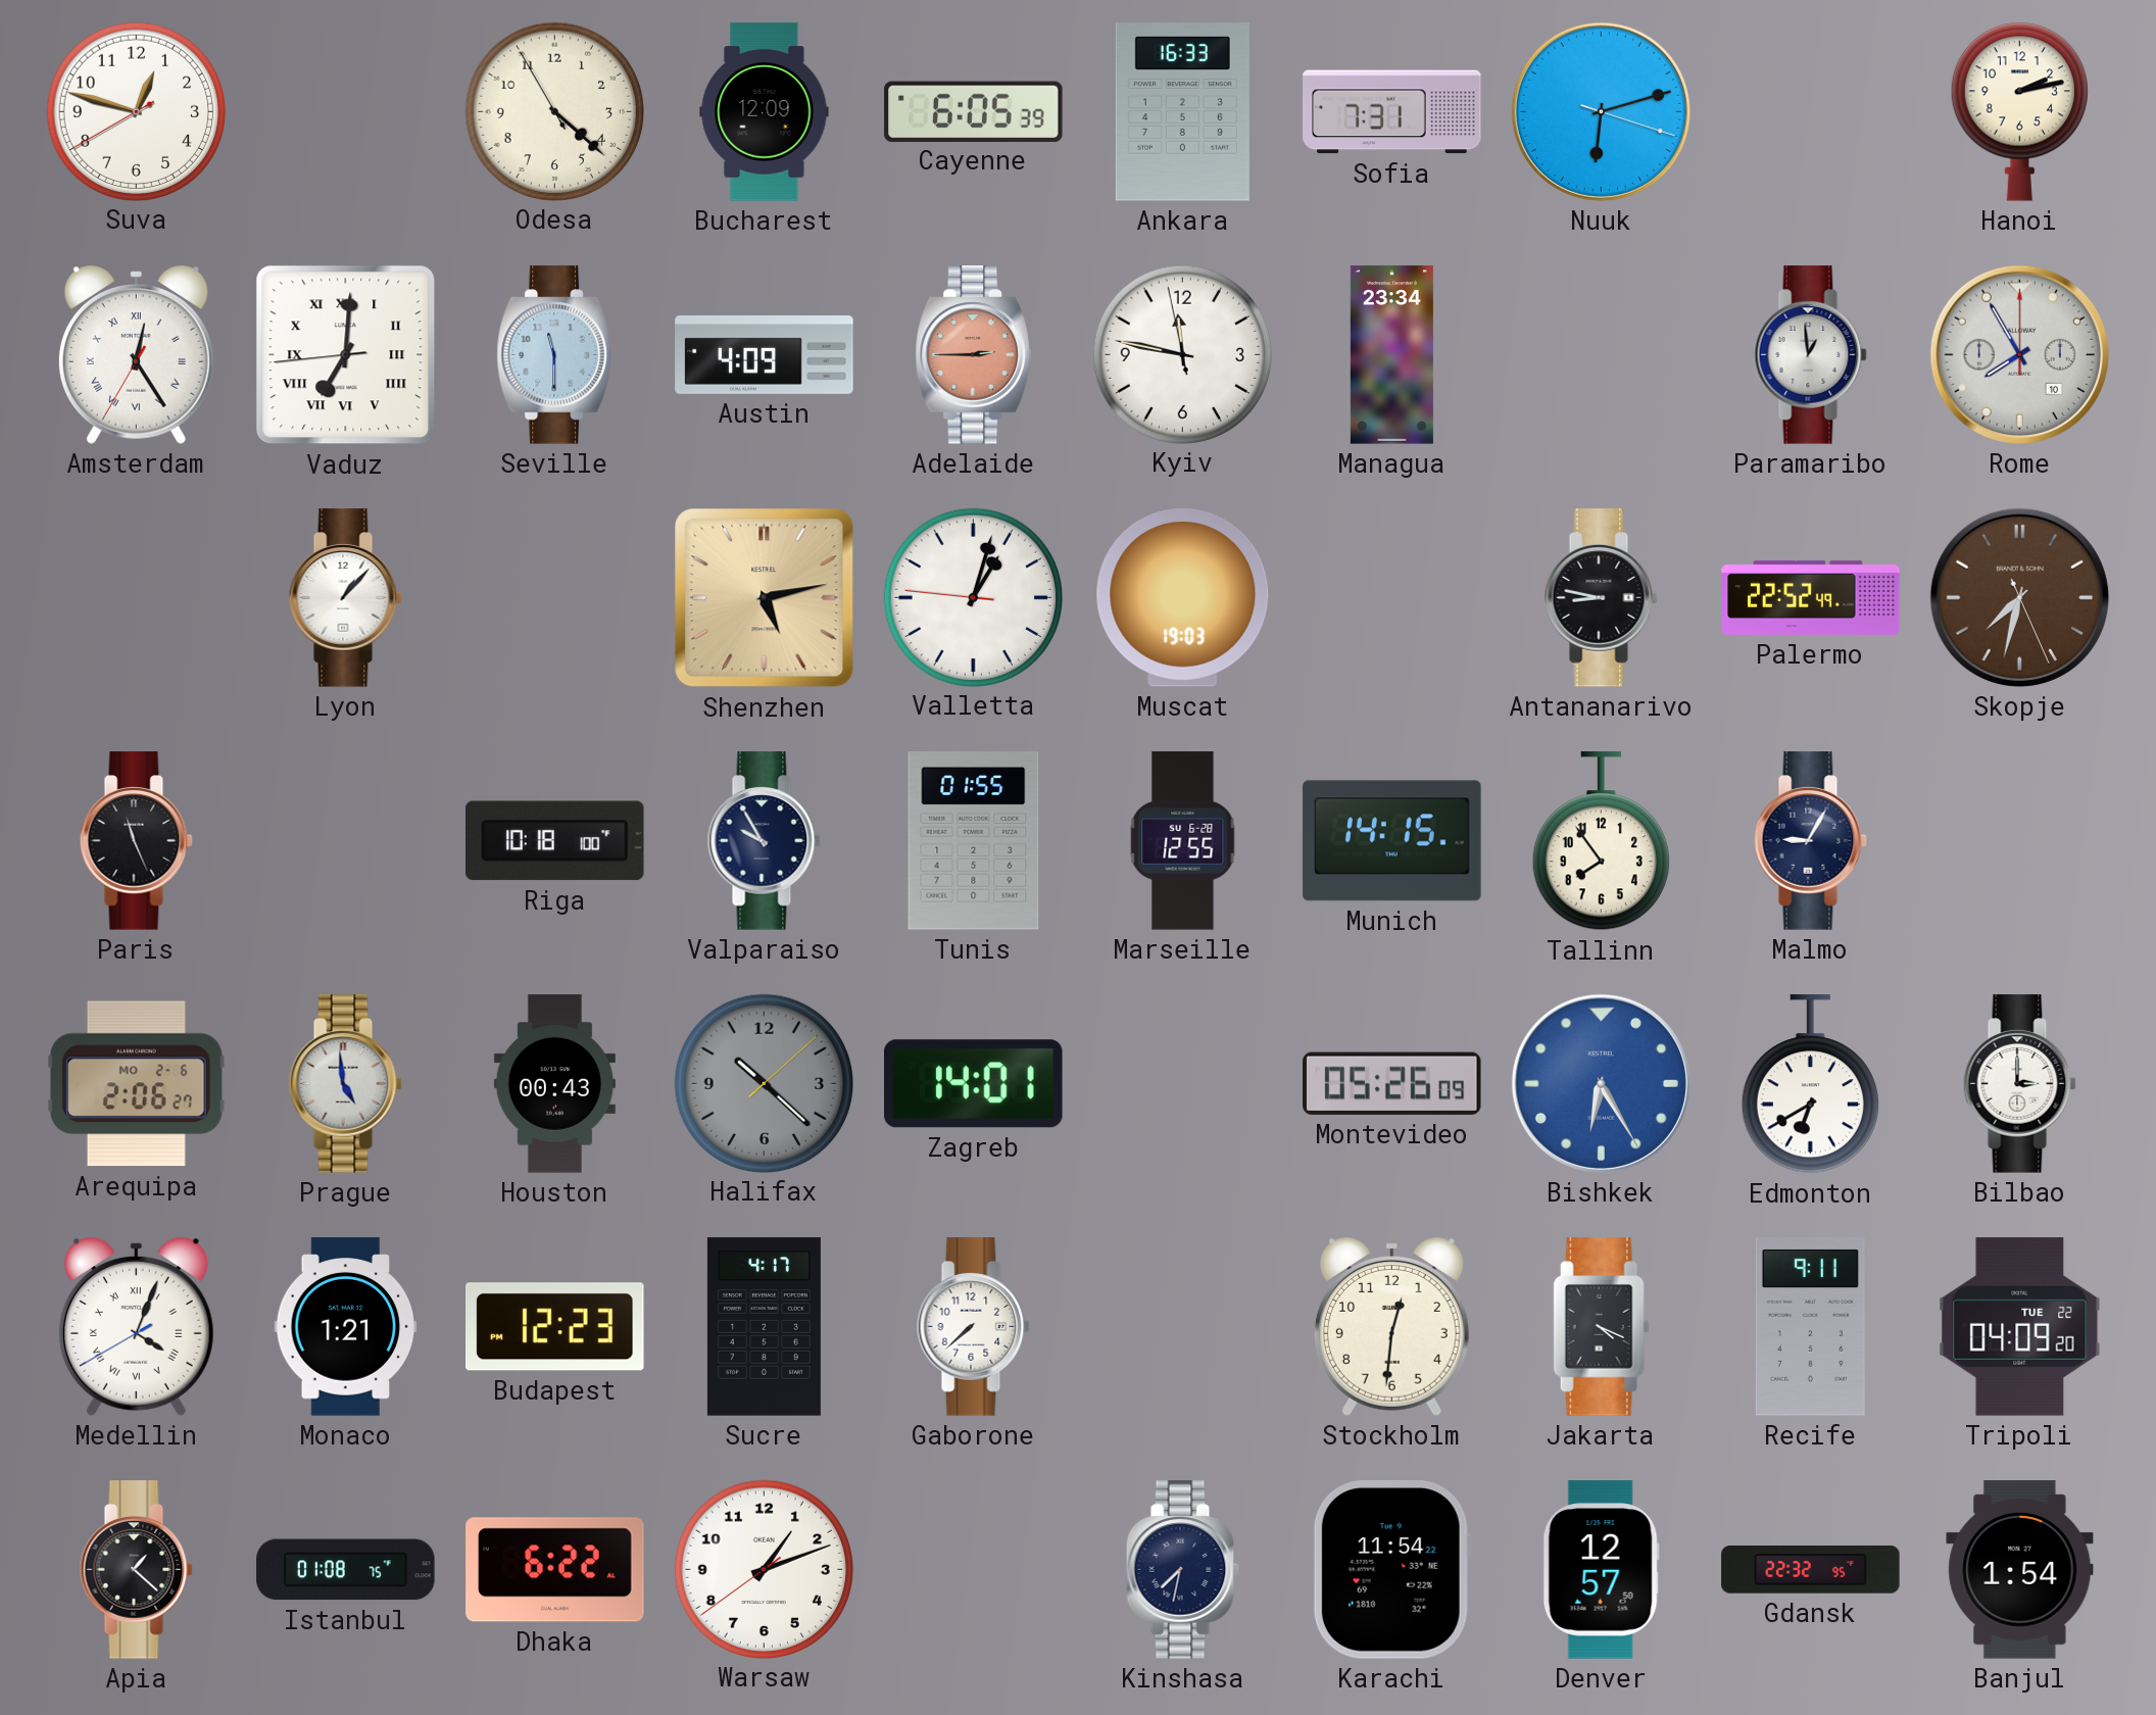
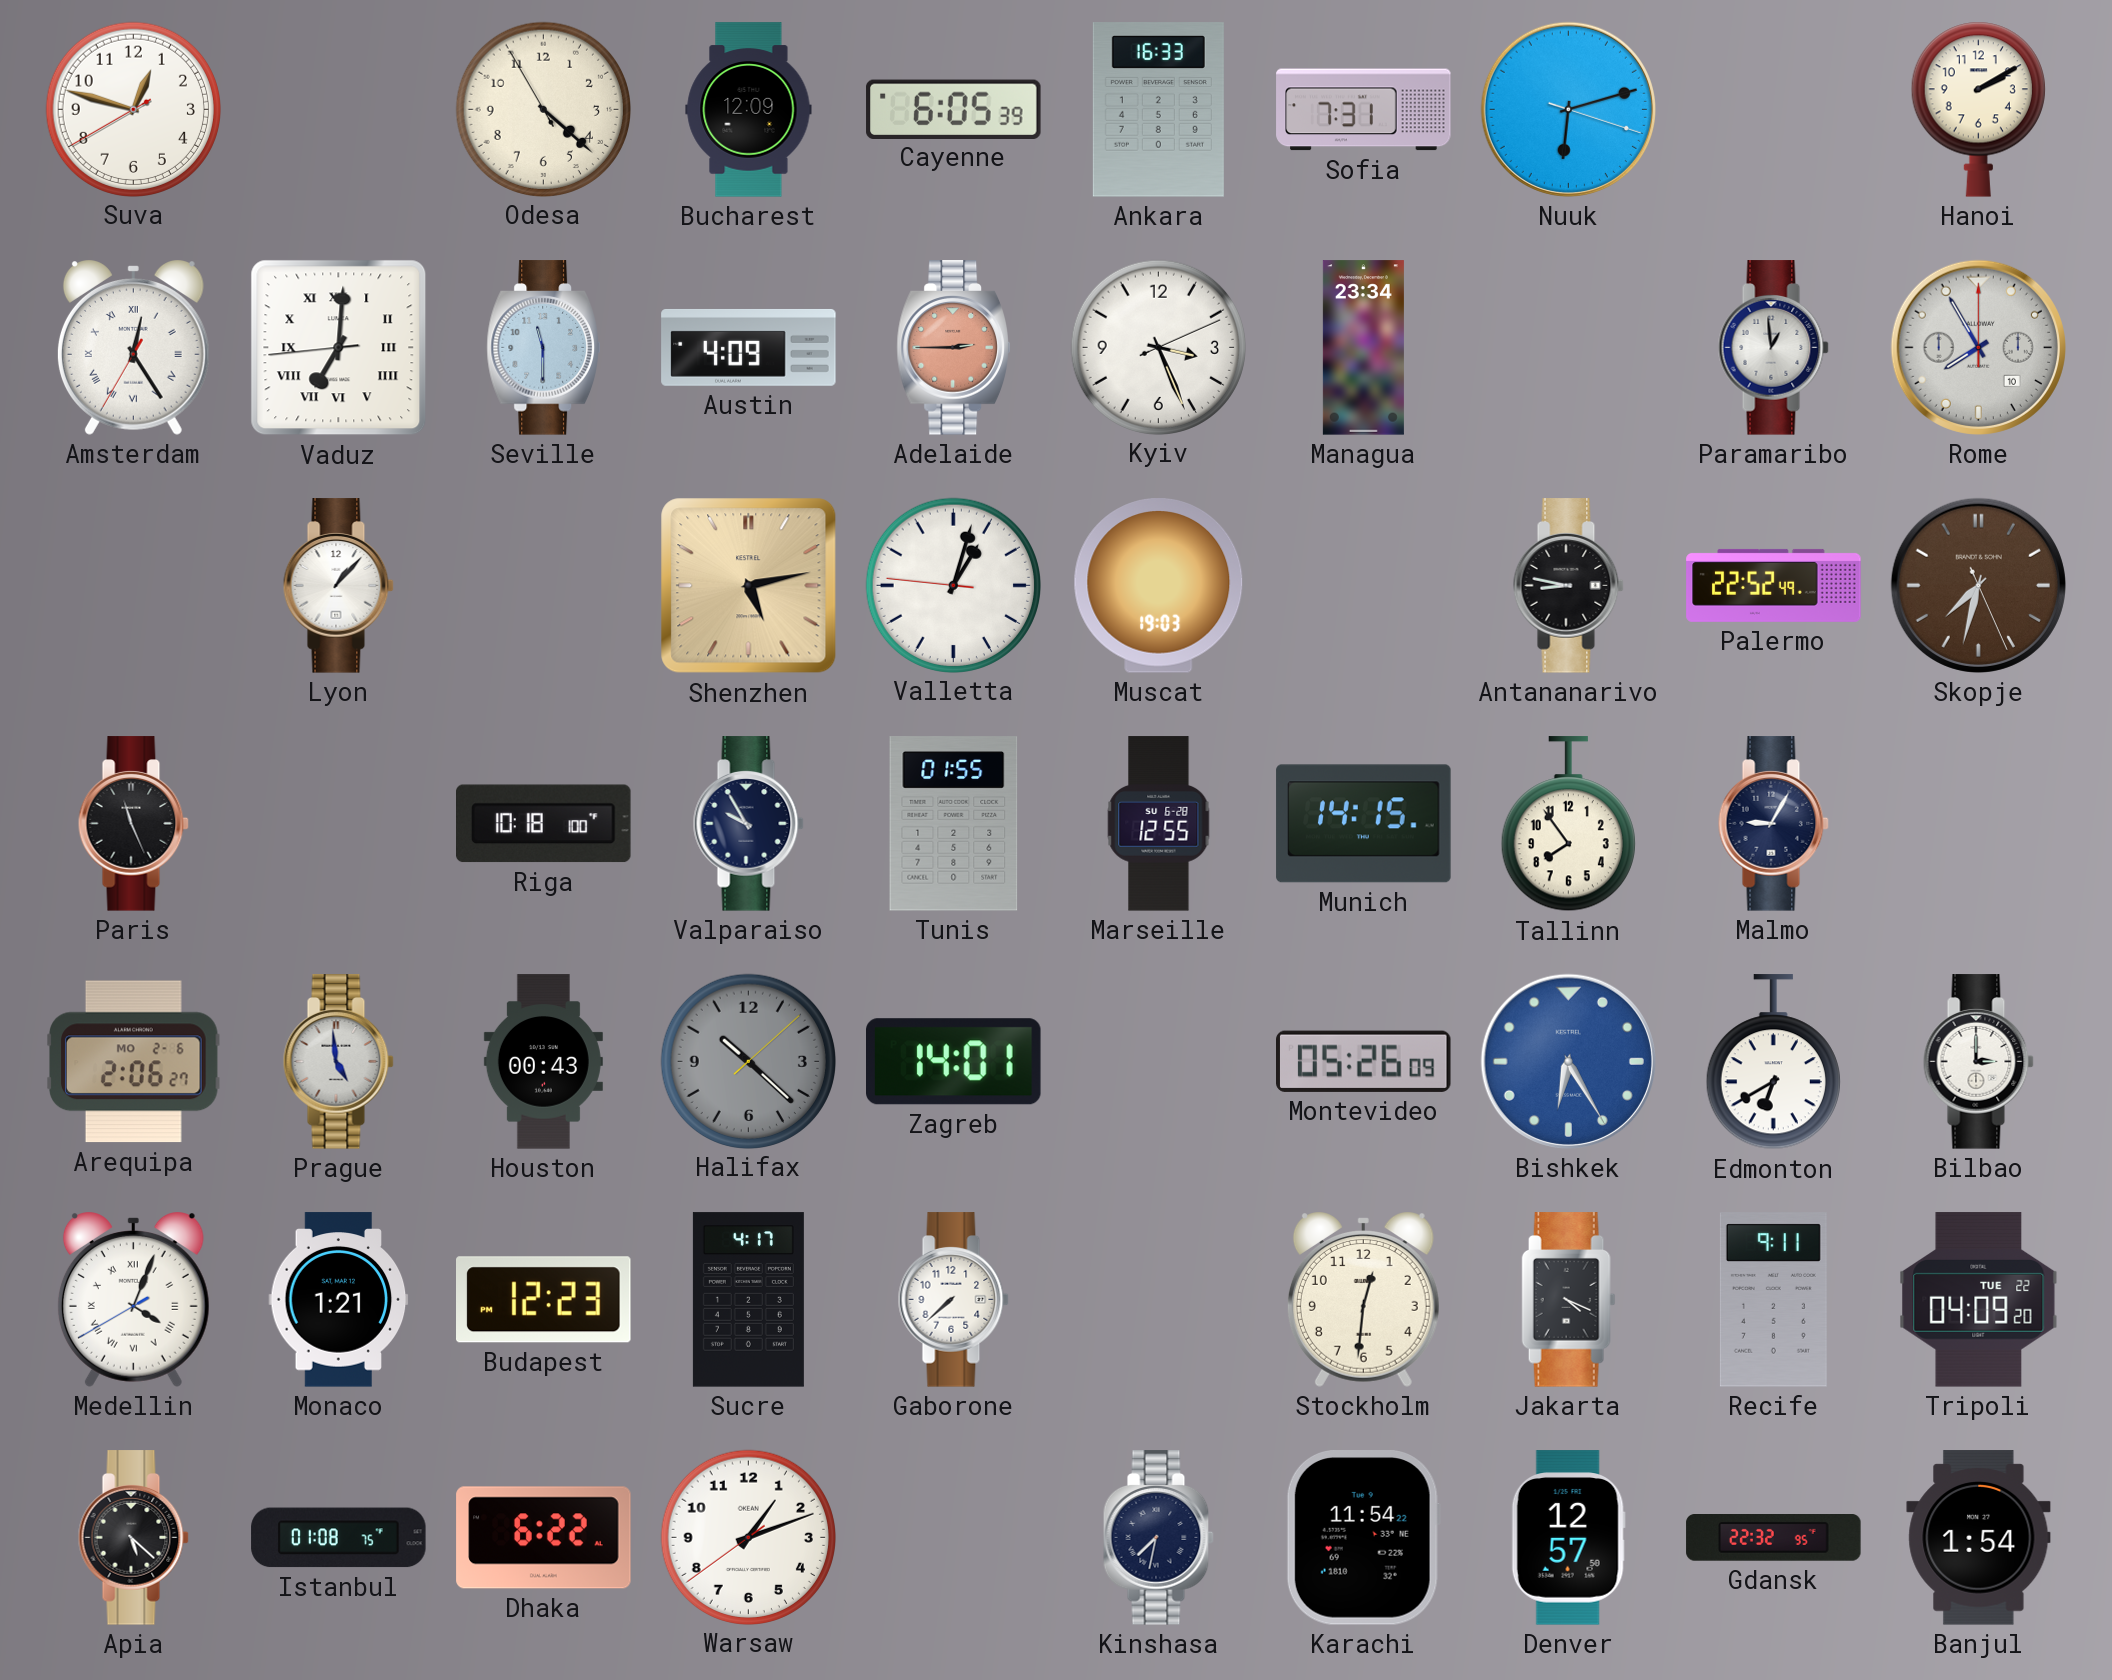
Hanoi: 2:13 -> 2:10
Kyiv: 11:46 -> 3:26
Apia: 1:22 -> 5:22
